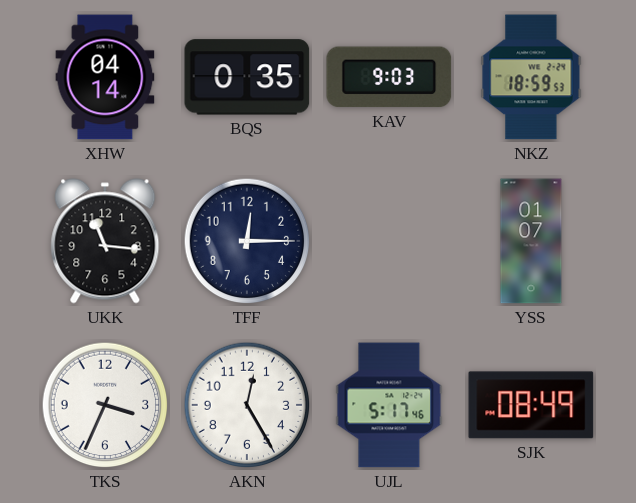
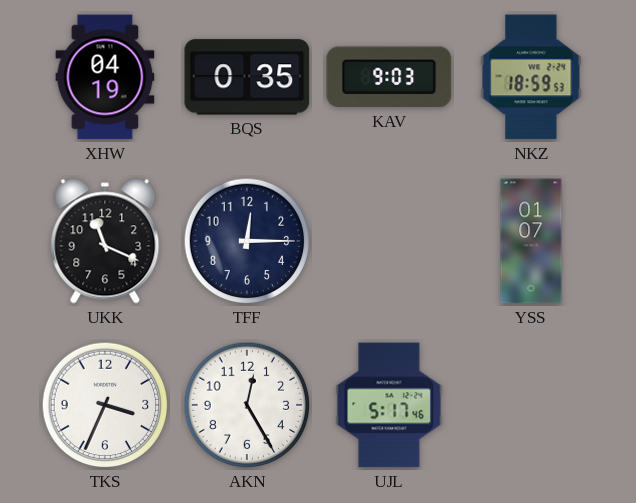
XHW: 04:14 -> 04:19
UKK: 11:16 -> 11:19
SJK: 08:49 -> none
